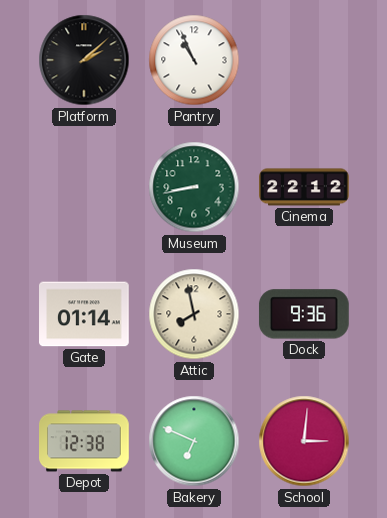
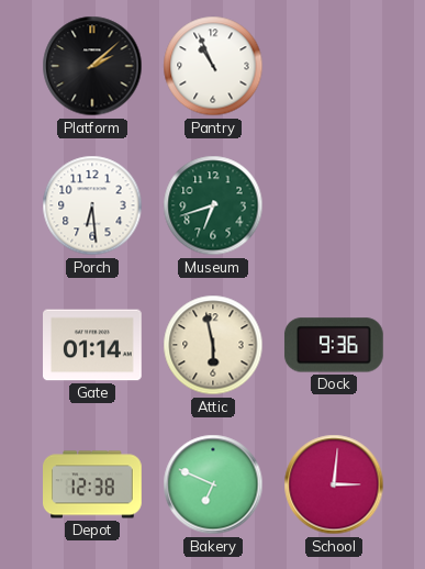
Porch: none -> 6:29
Museum: 8:43 -> 6:42
Cinema: 22:12 -> none
Attic: 7:58 -> 5:58
